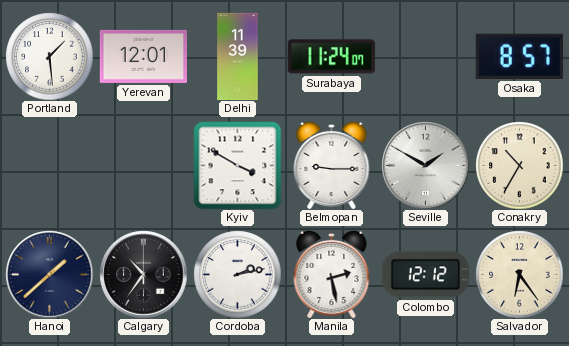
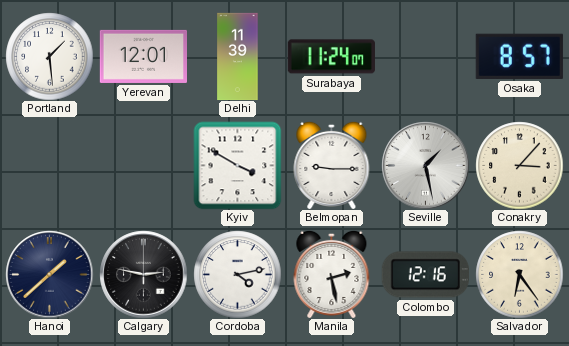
Seville: 1:50 -> 1:28
Conakry: 10:35 -> 3:07
Calgary: 10:36 -> 2:47
Cordoba: 2:13 -> 4:13
Colombo: 12:12 -> 12:16
